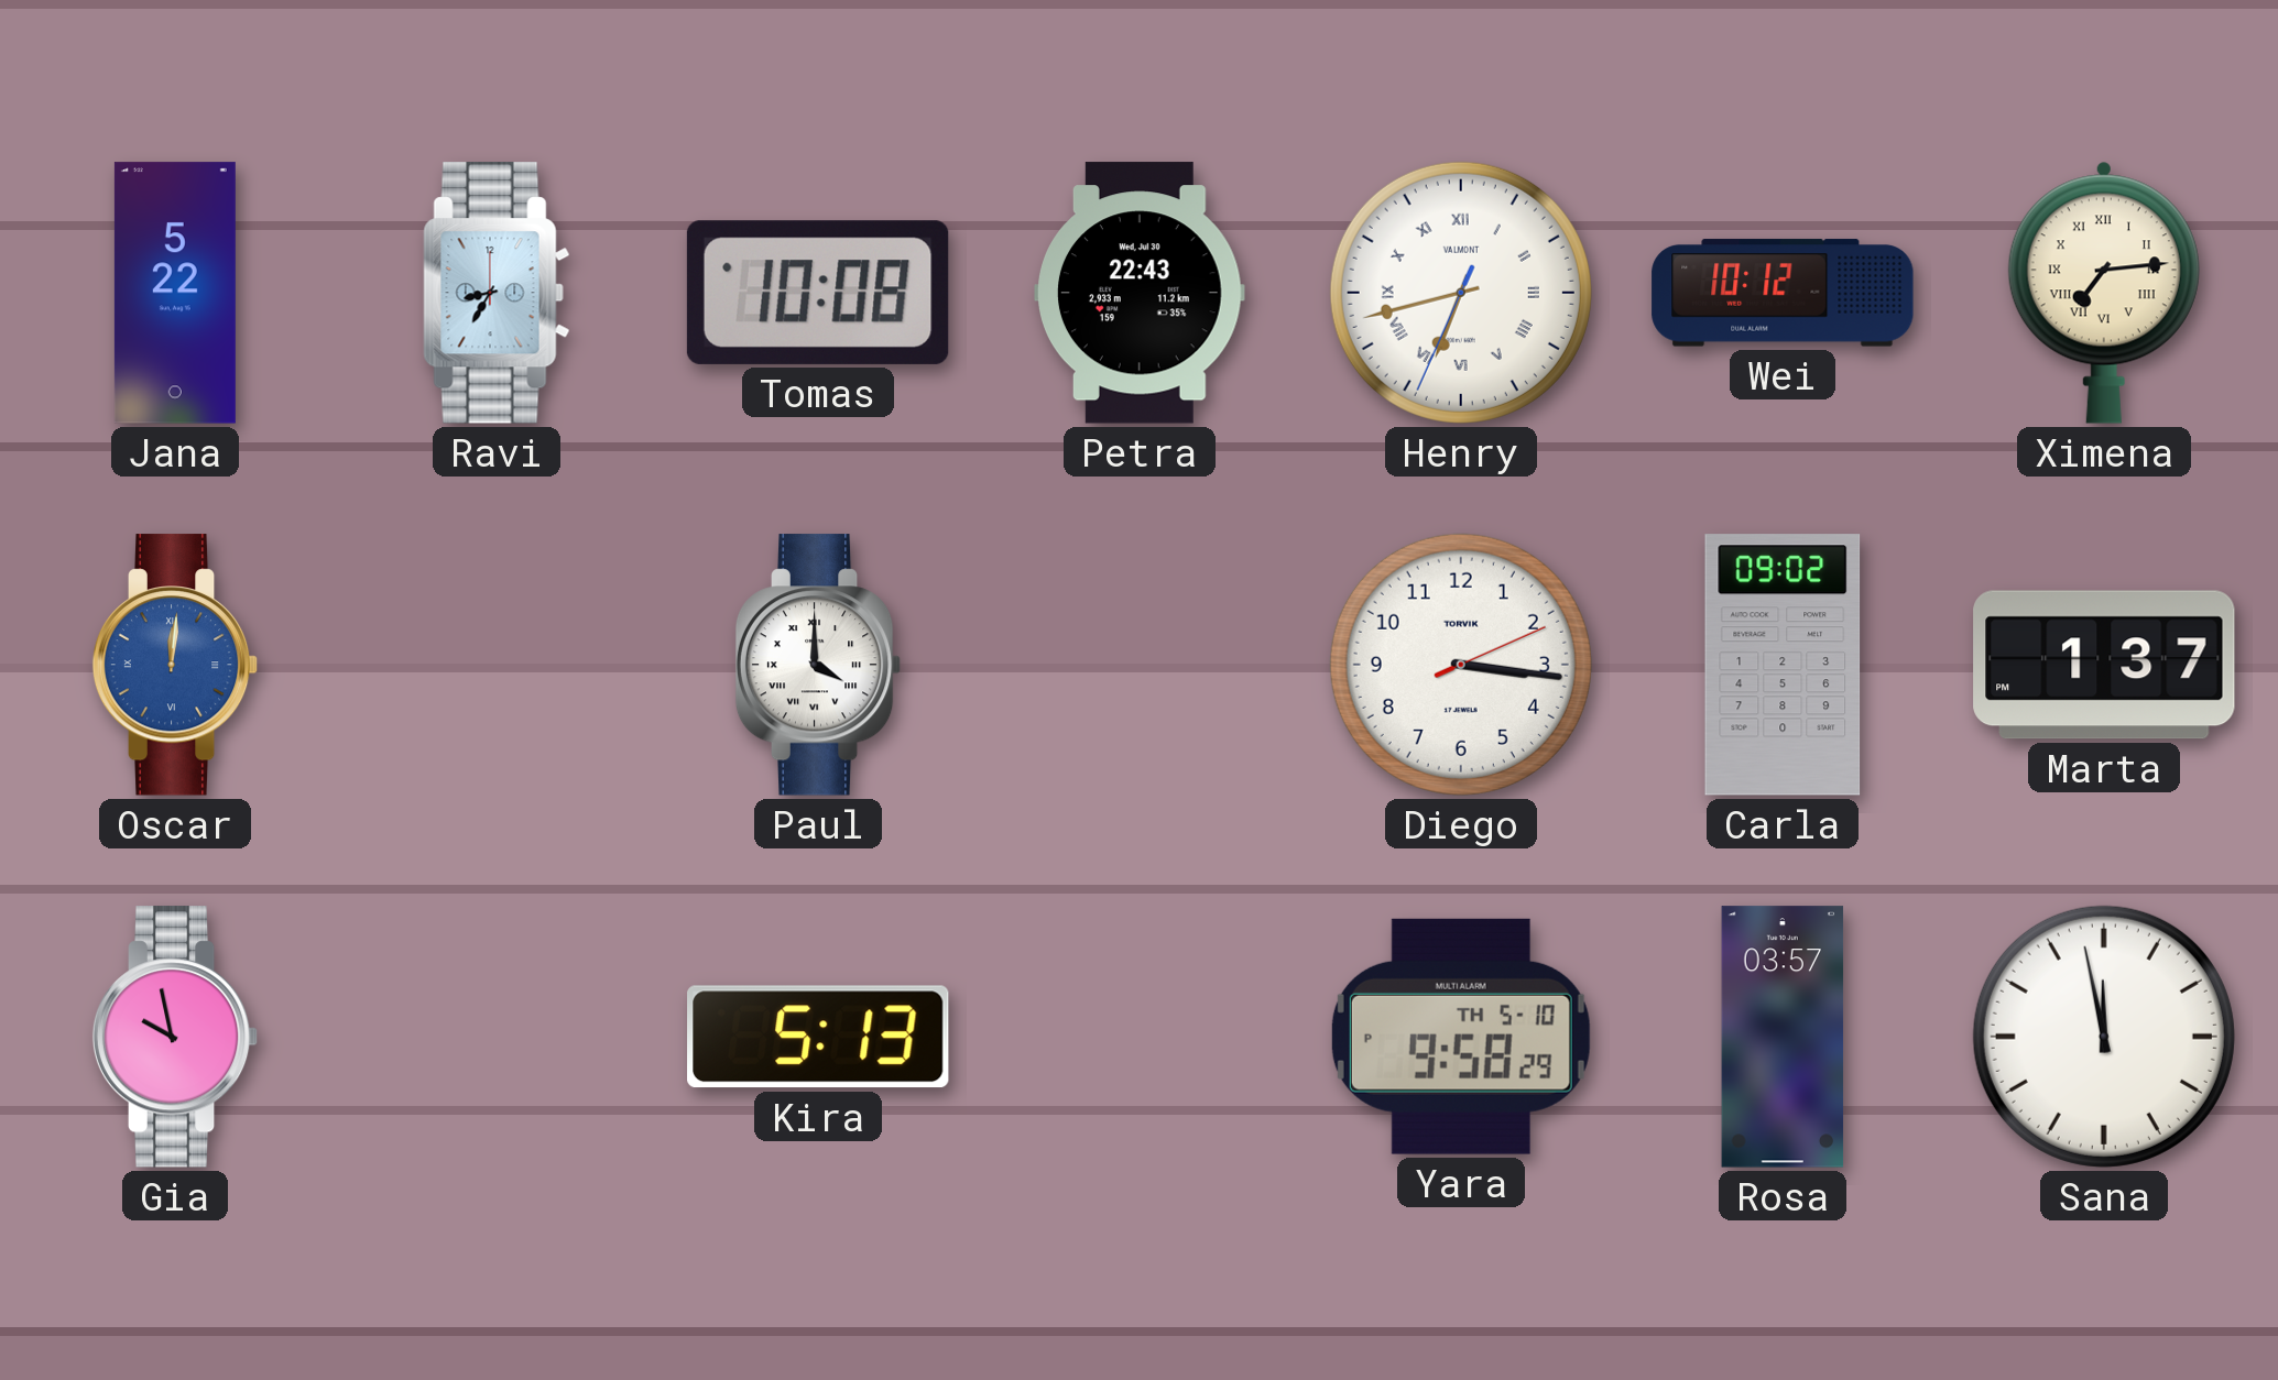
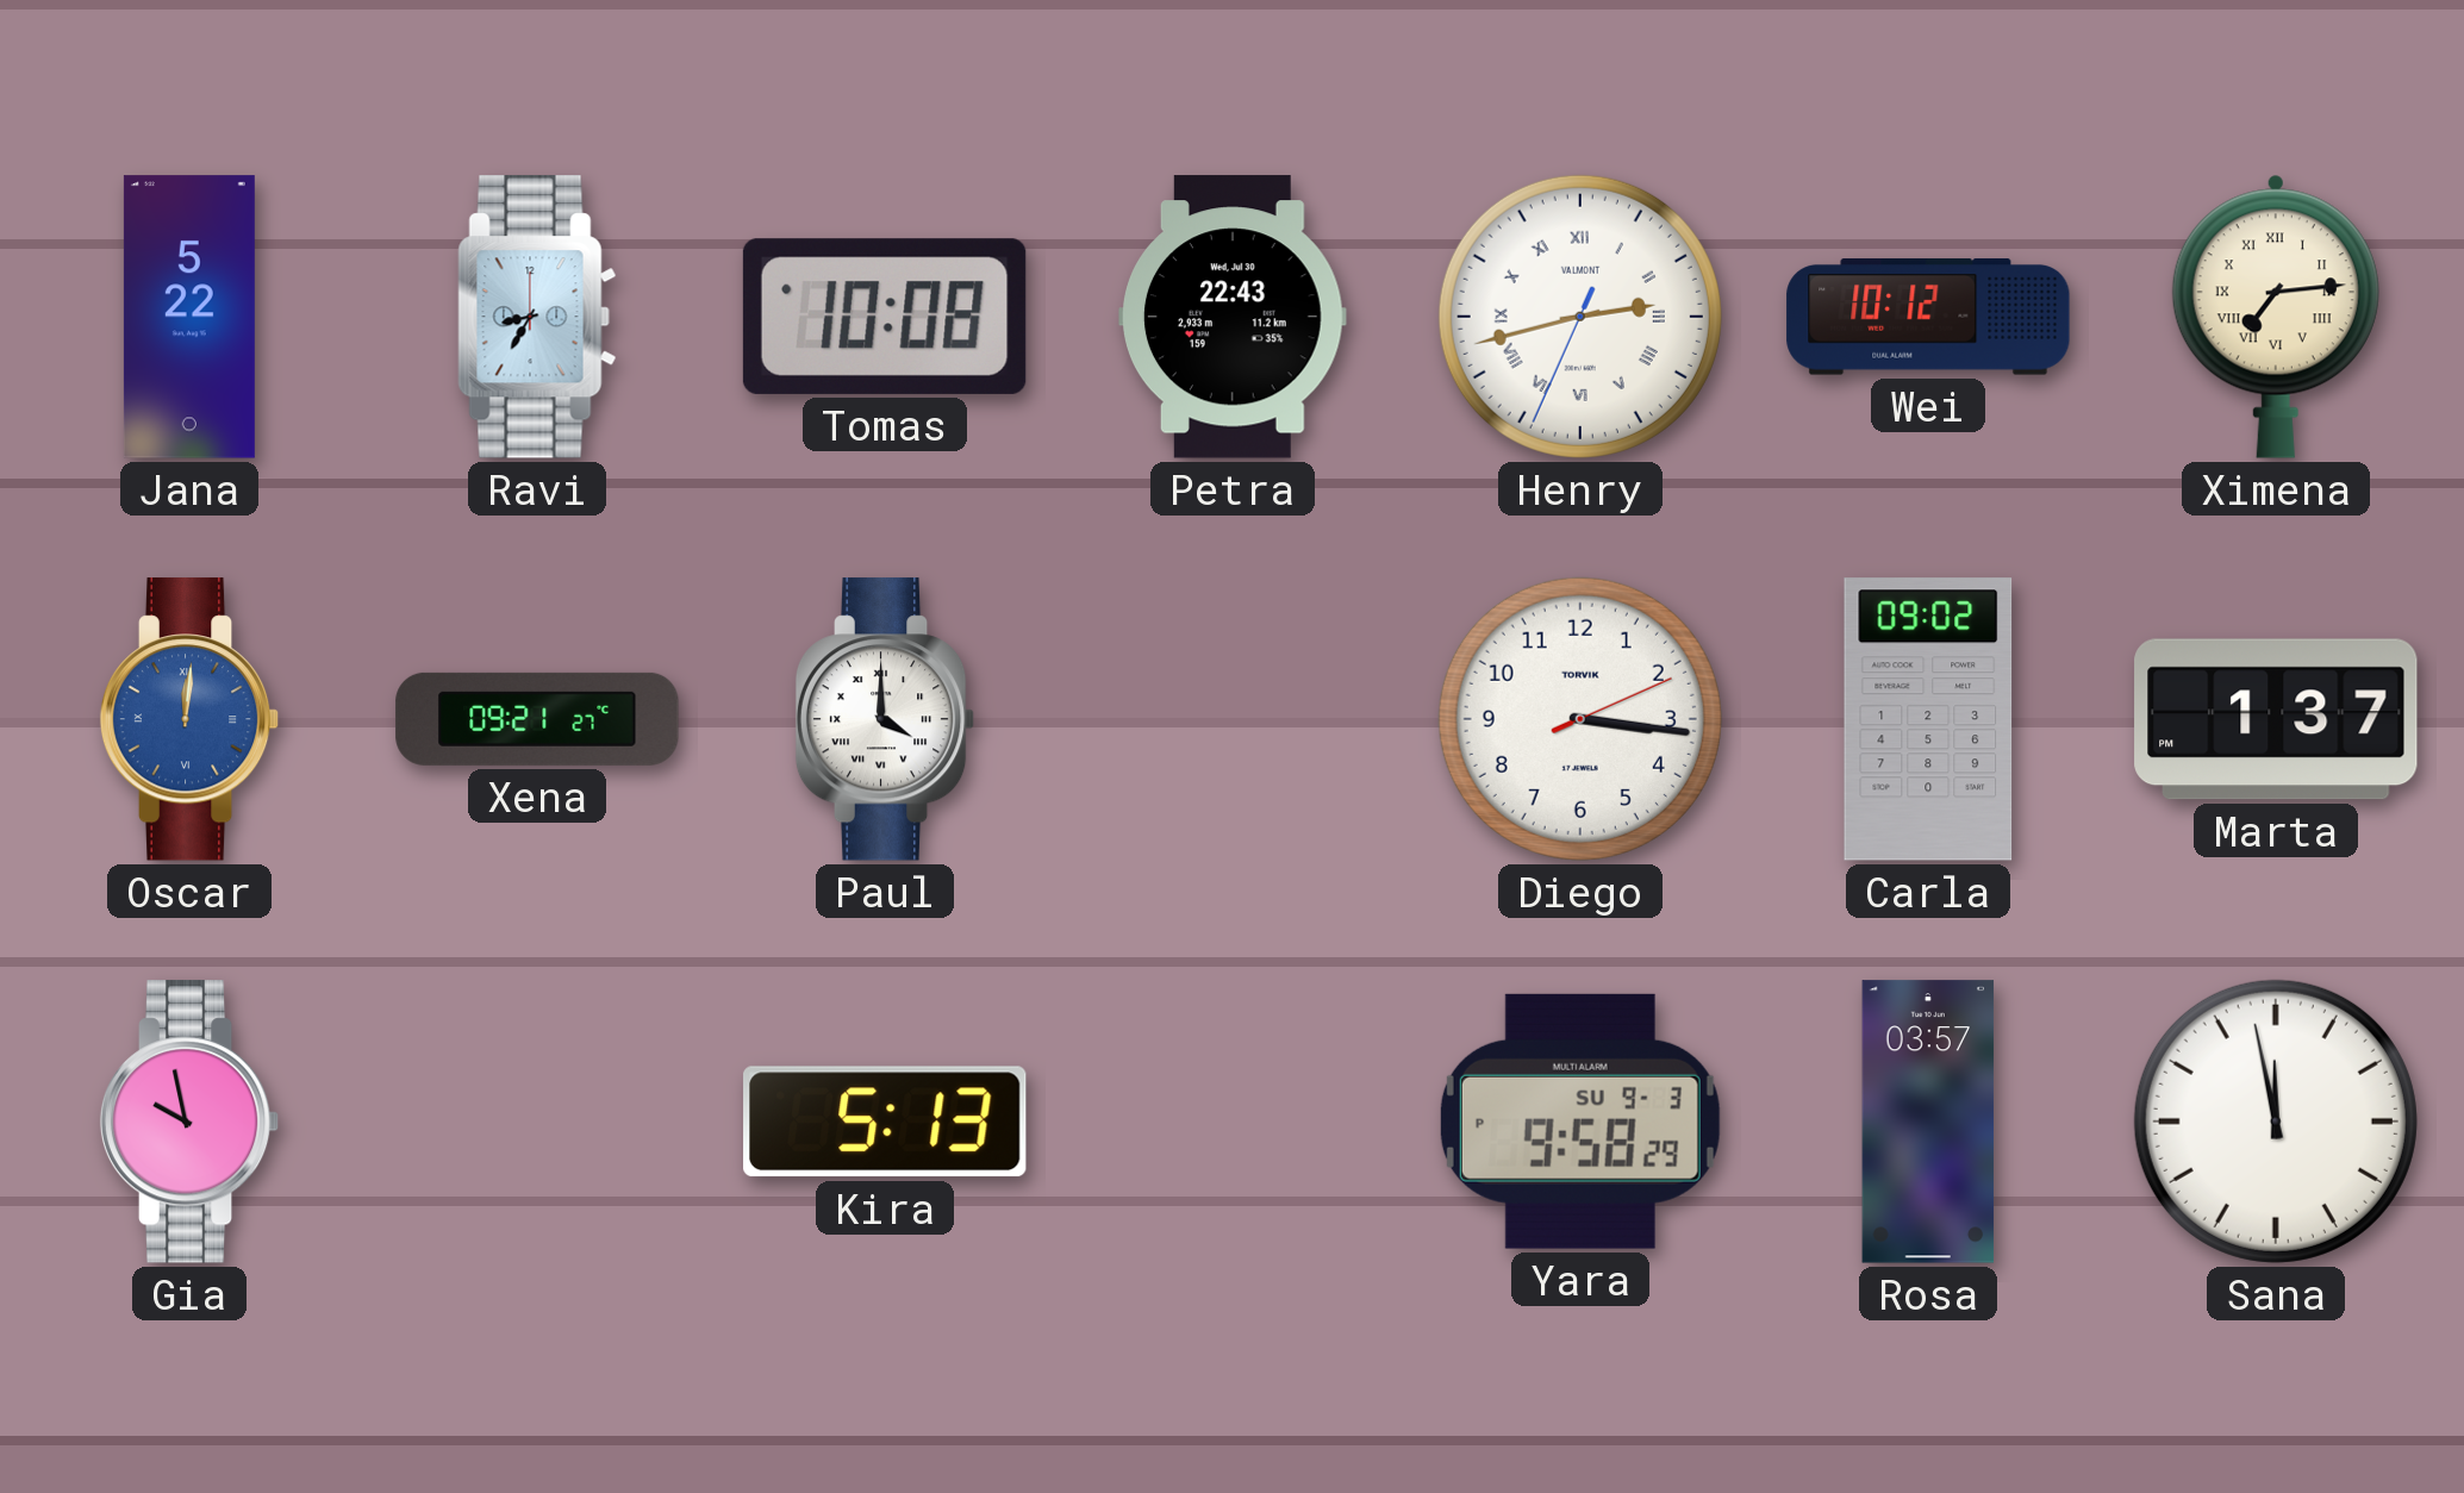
Henry: 6:42 -> 2:42
Xena: none -> 09:21
Yara date: TH 5-10 -> SU 9-3
